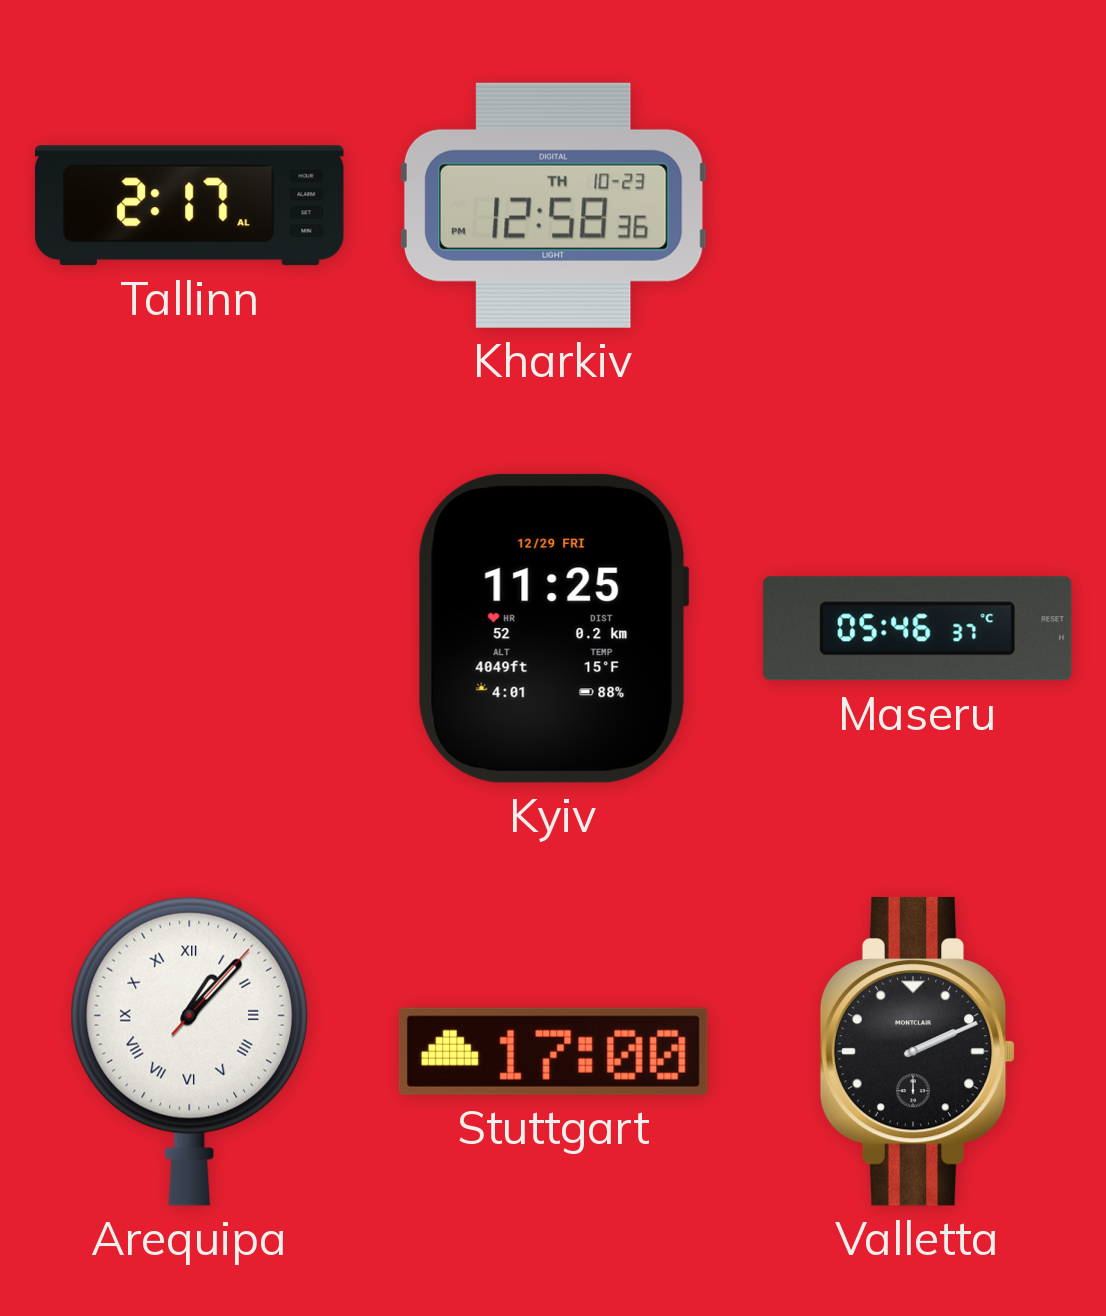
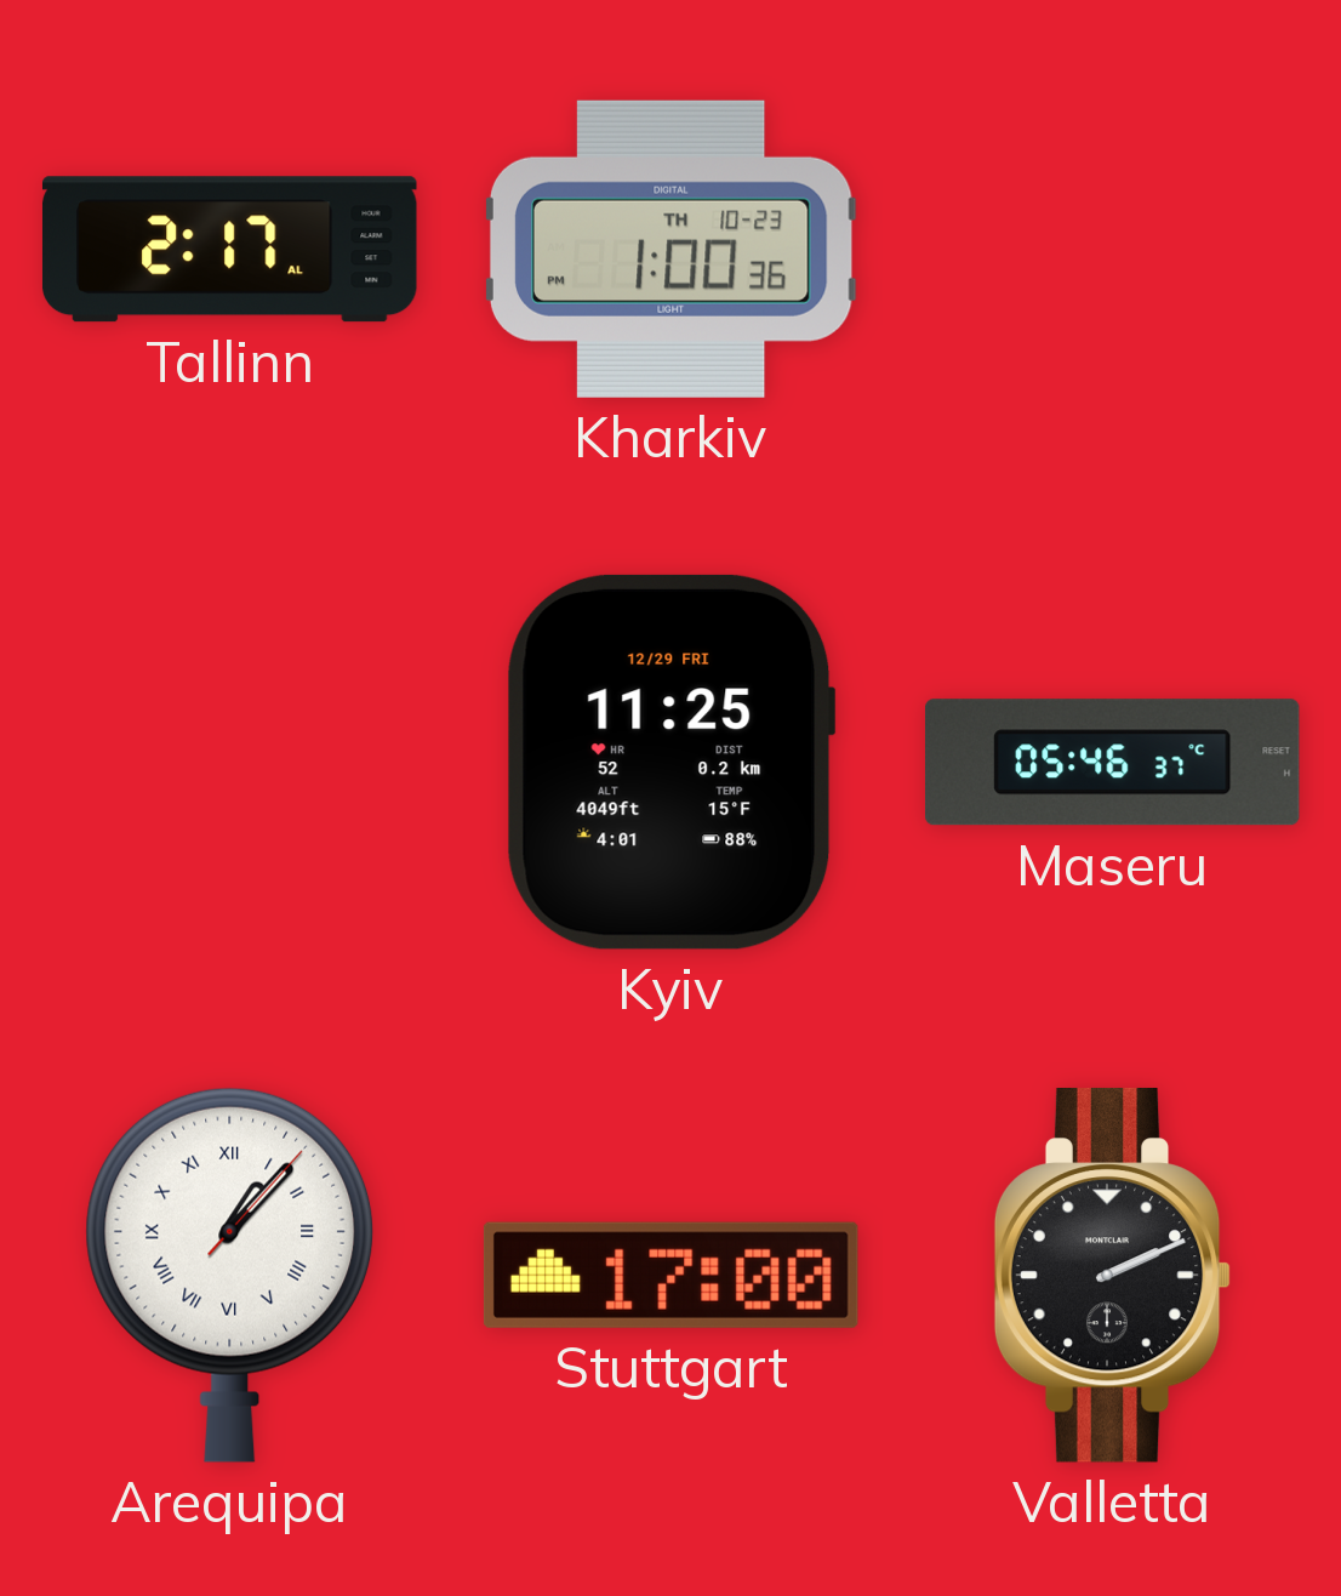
Kharkiv: 12:58 -> 1:00
